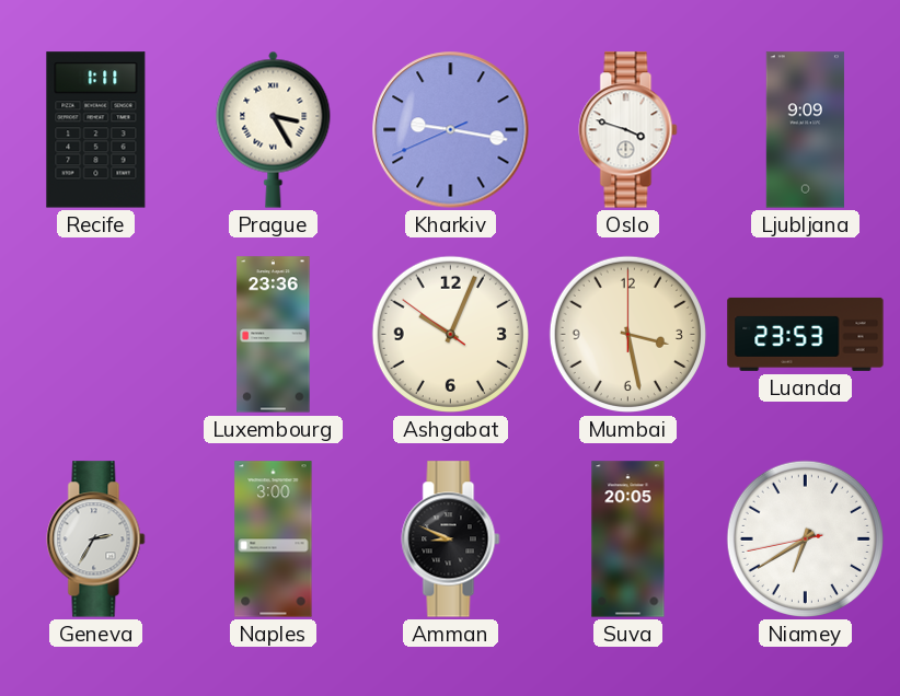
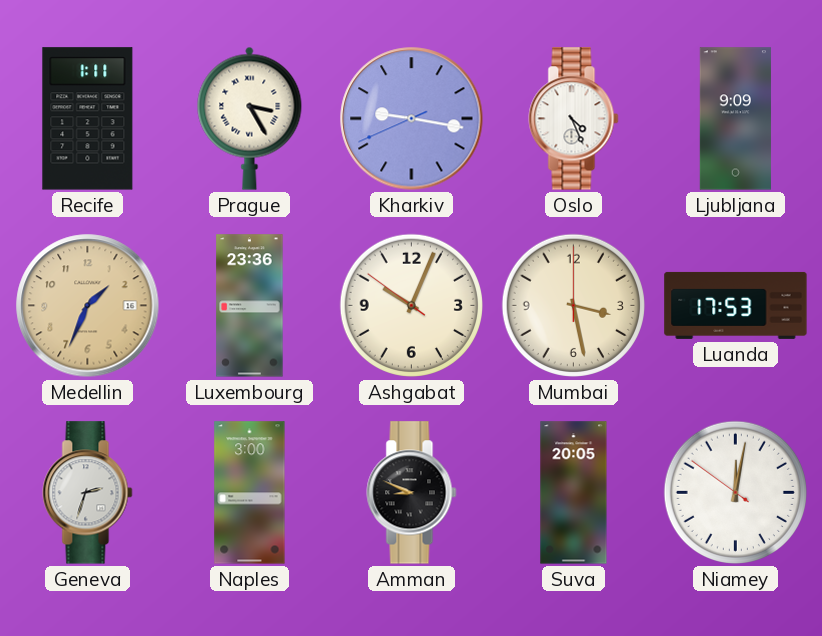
Oslo: 3:48 -> 4:26
Medellin: none -> 1:34
Luanda: 23:53 -> 17:53
Geneva: 2:35 -> 2:33
Niamey: 6:39 -> 12:01
